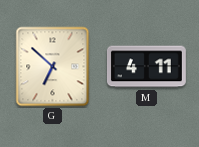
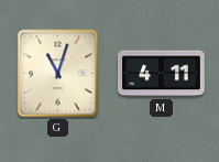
G: 6:52 -> 11:03
